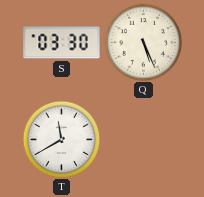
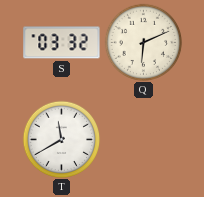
S: 03:30 -> 03:32
Q: 5:26 -> 6:11
